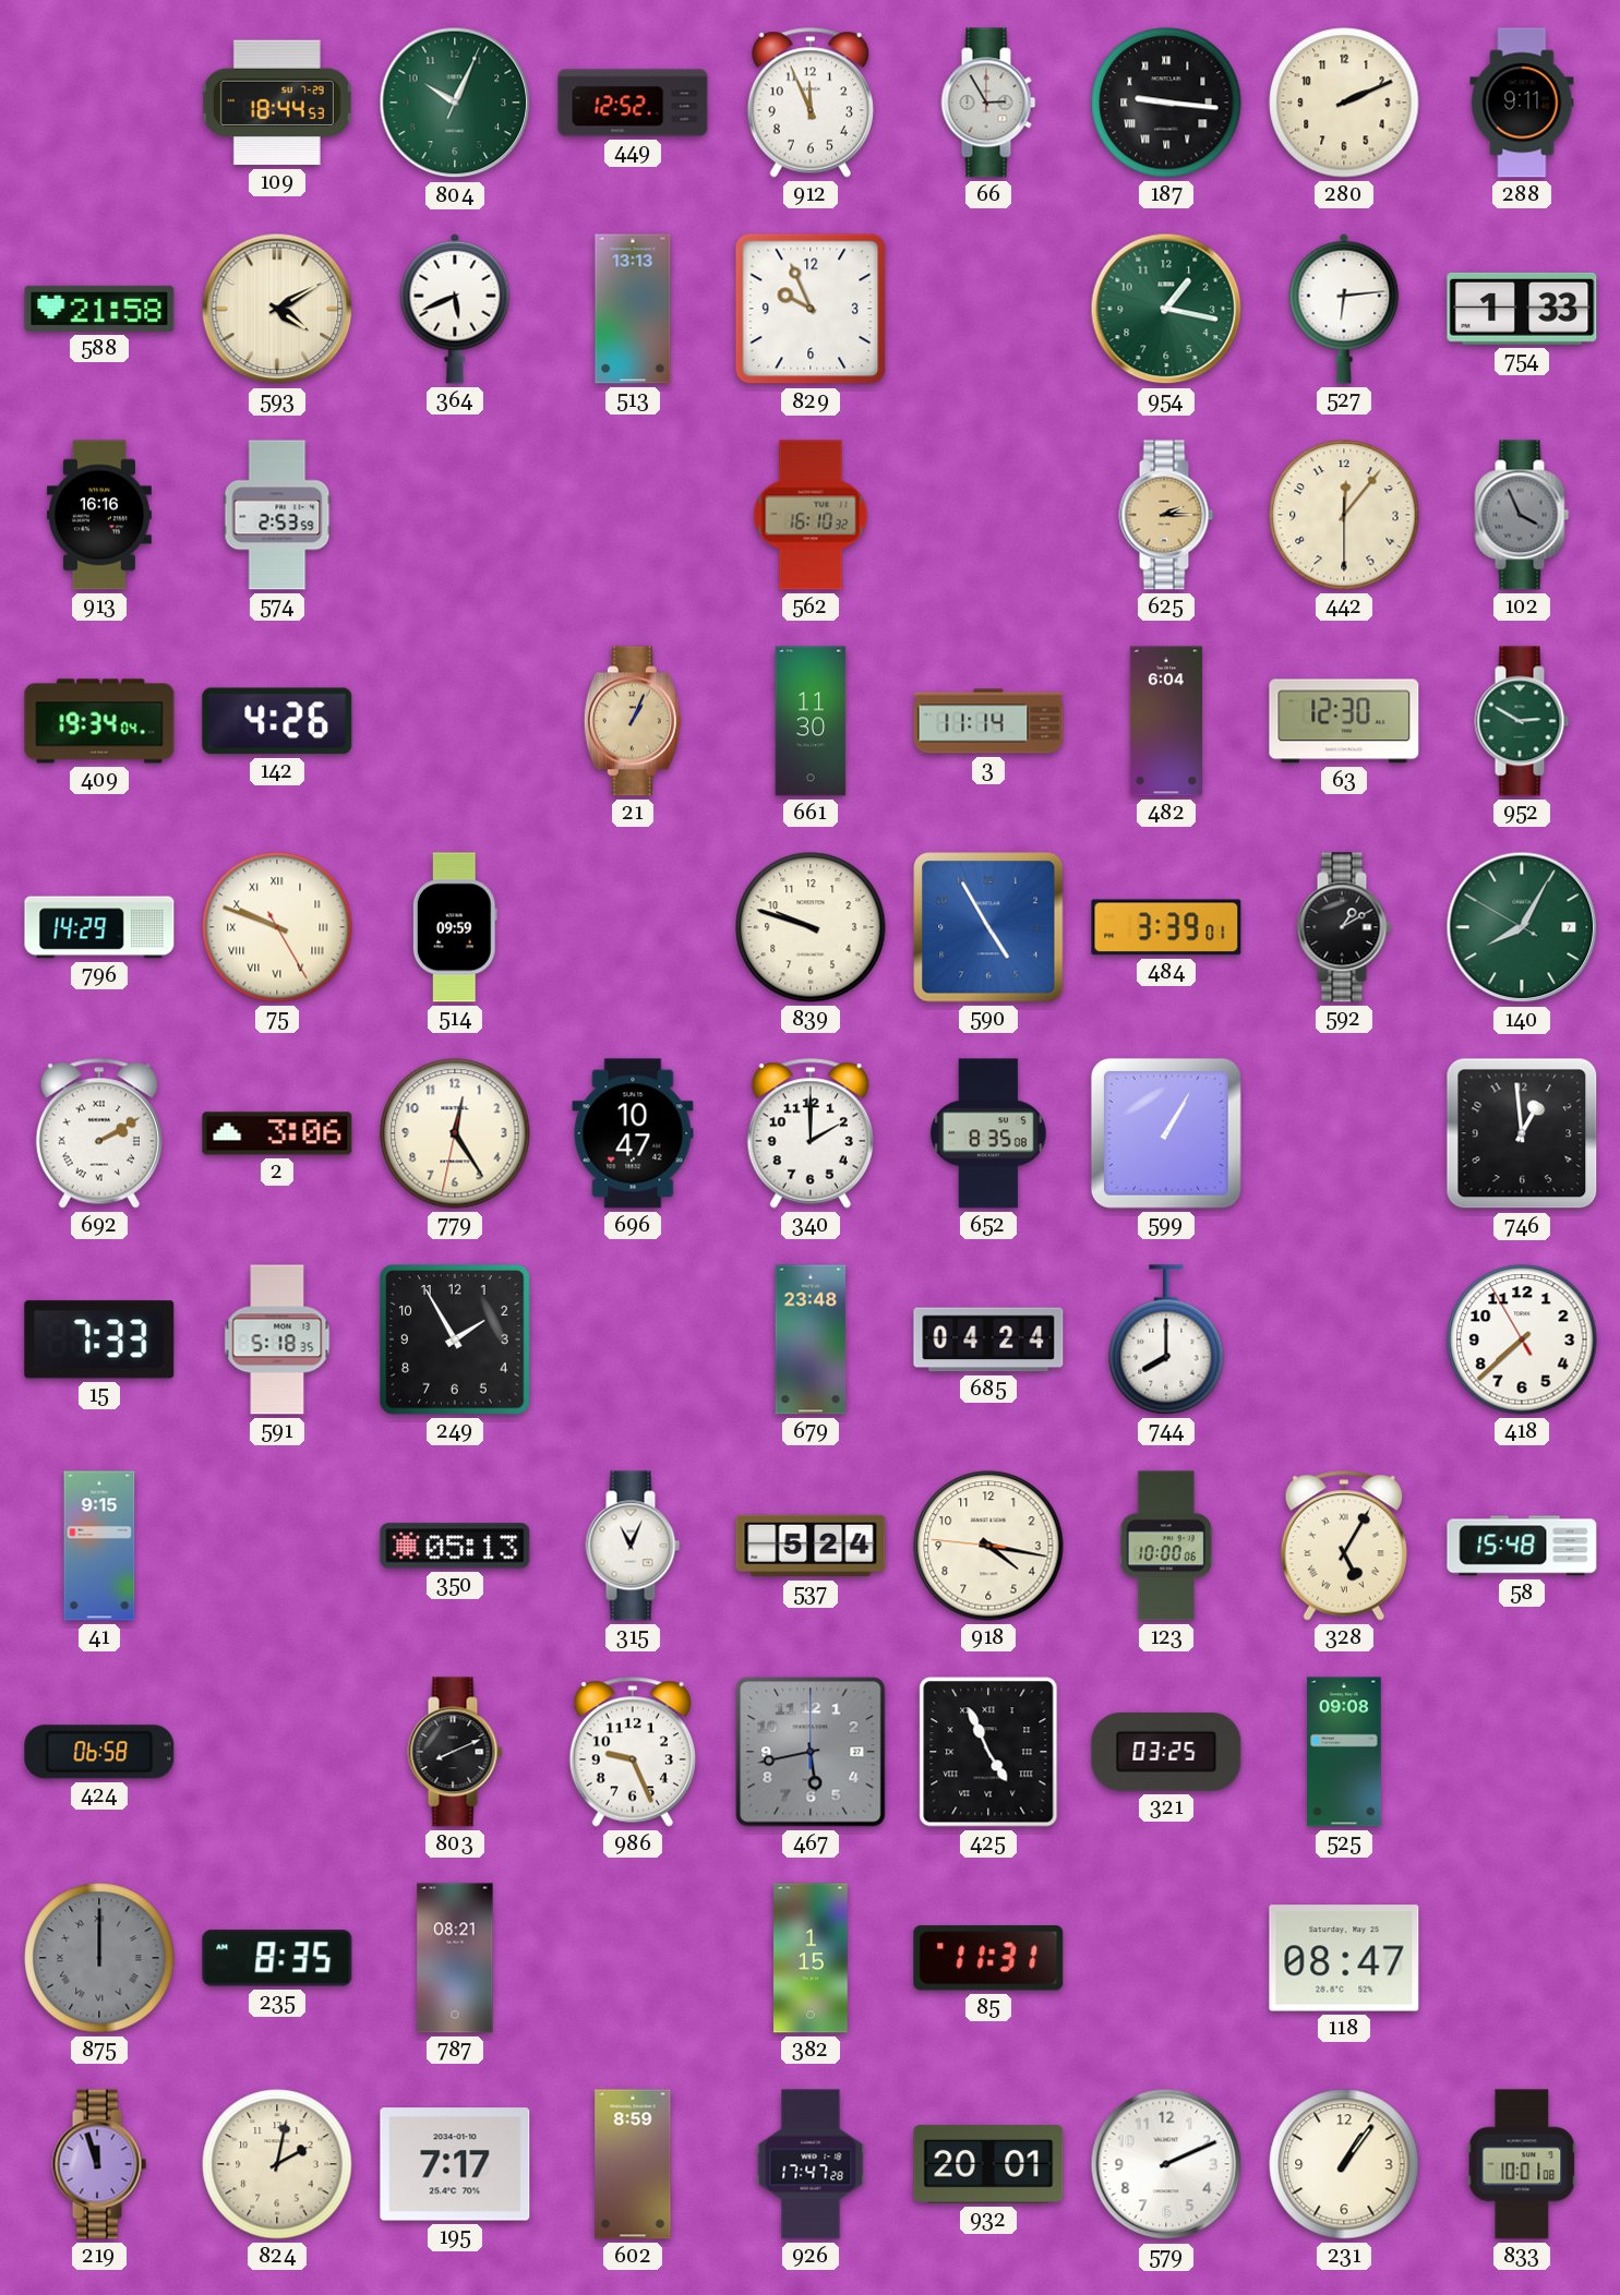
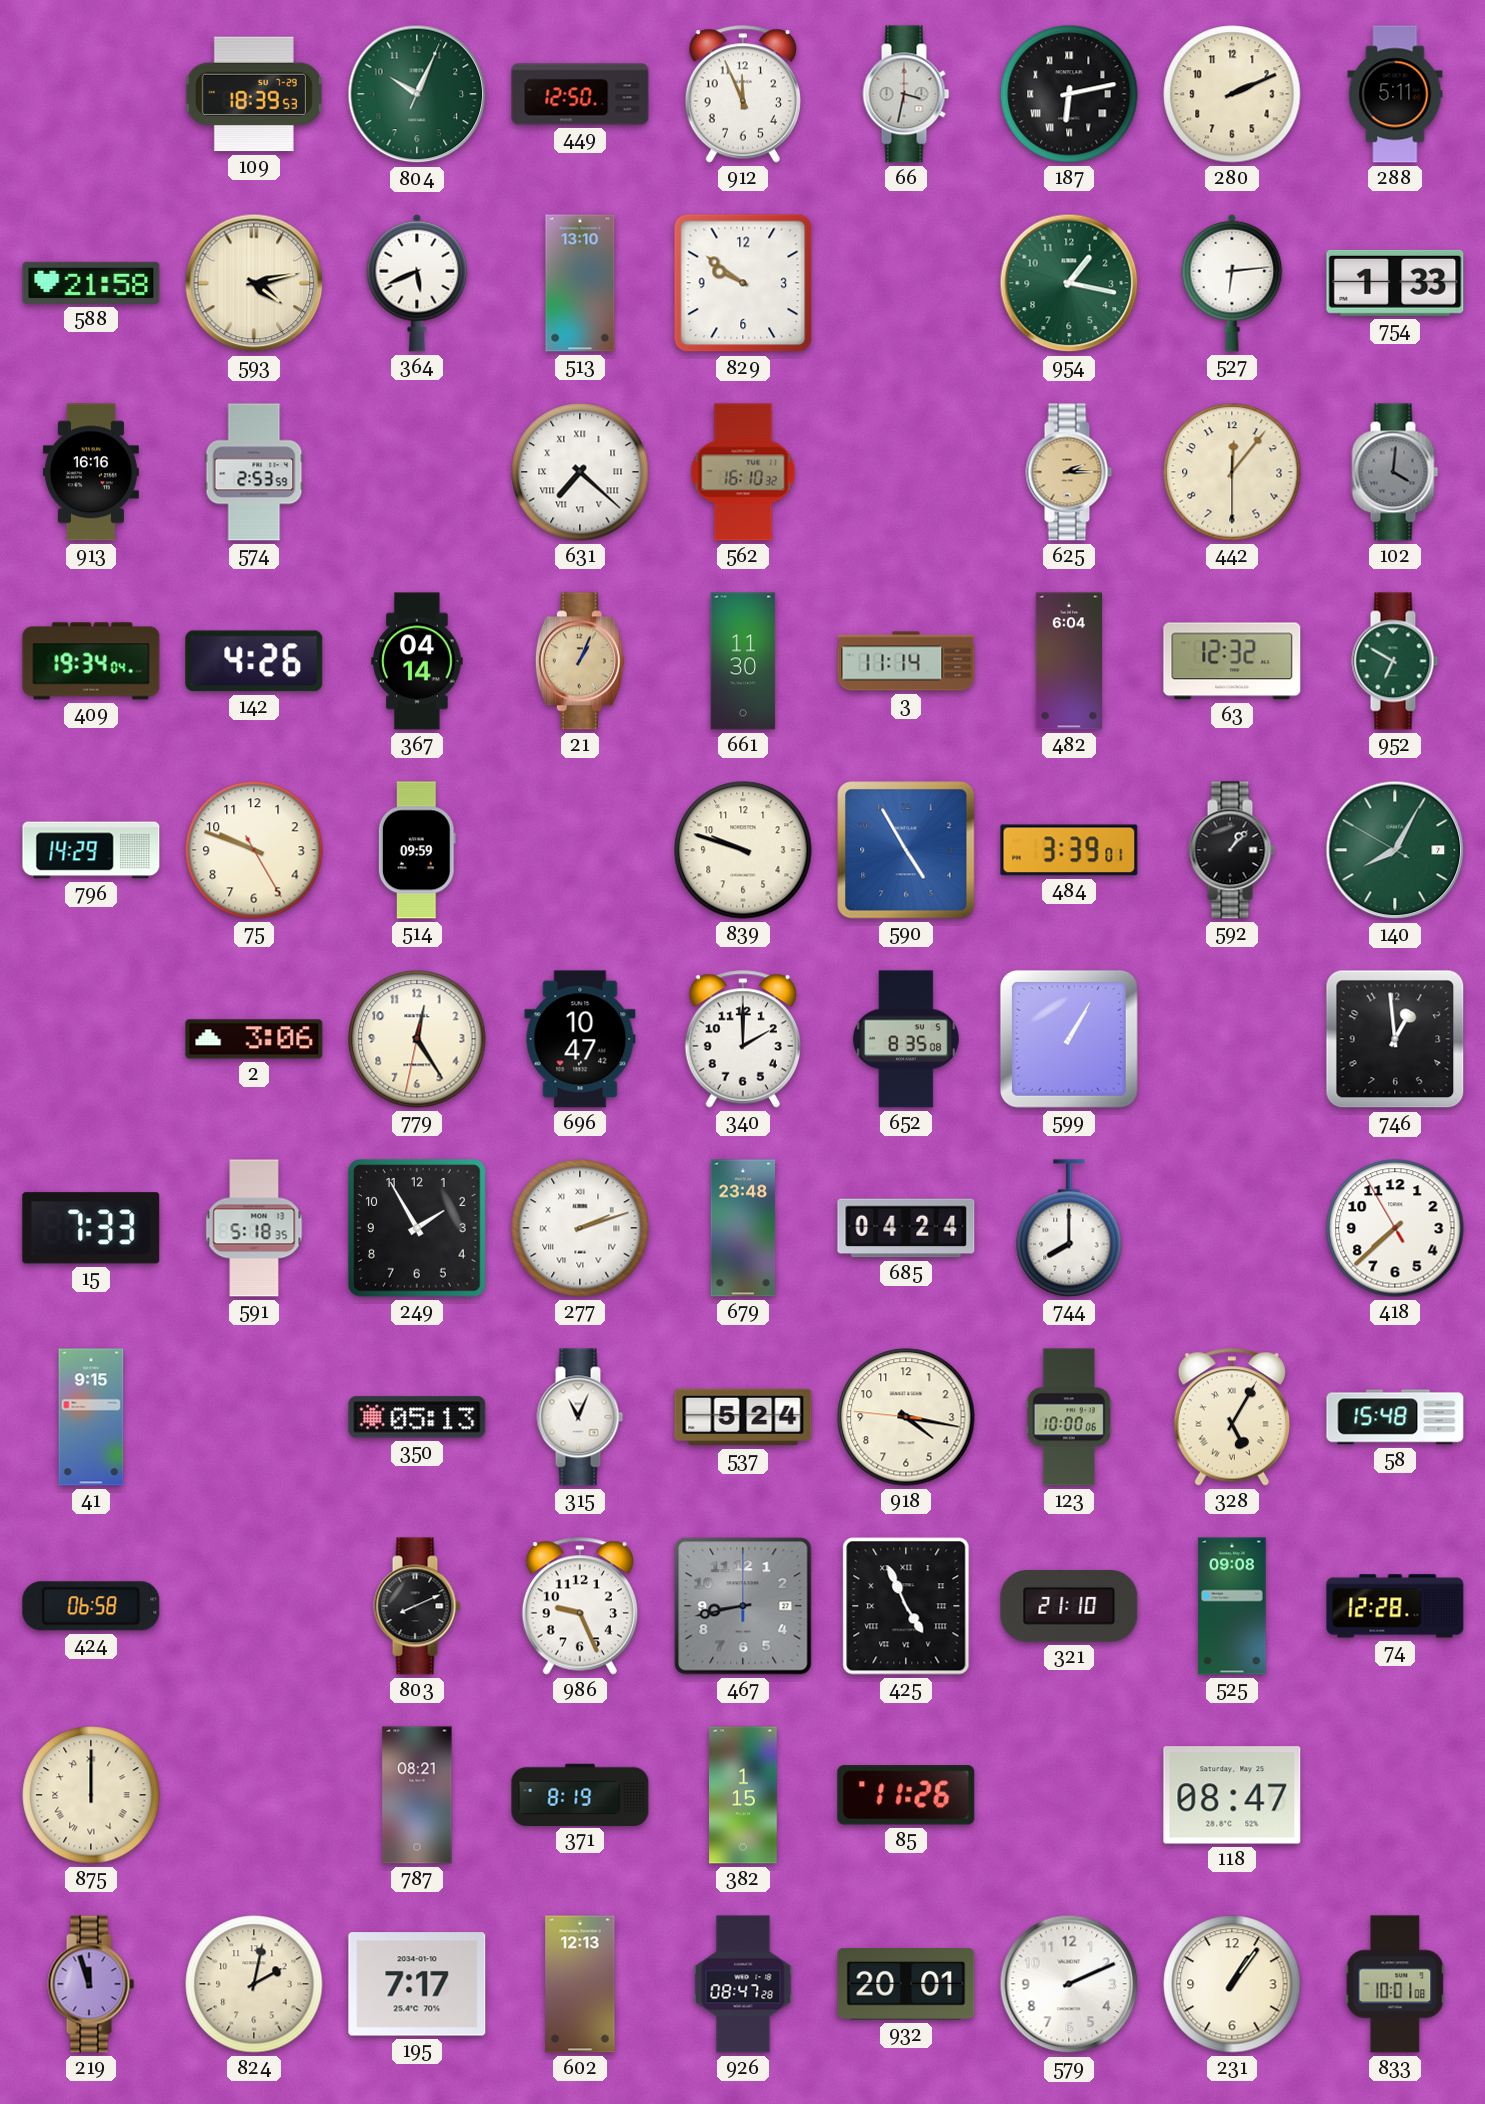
109: 18:44 -> 18:39
449: 12:52 -> 12:50
66: 2:55 -> 3:32
187: 9:16 -> 6:13
288: 9:11 -> 5:11
593: 4:10 -> 4:13
513: 13:13 -> 13:10
829: 9:56 -> 9:51
631: none -> 7:22
102: 3:56 -> 4:01
367: none -> 04:14
63: 12:30 -> 12:32
952: 2:50 -> 6:50
75 numerals: Roman -> Arabic
592: 1:10 -> 1:07
692: 2:10 -> none
277: none -> 2:12
467: 5:43 -> 8:43
321: 03:25 -> 21:10
74: none -> 12:28
875 dial: grey -> cream
235: 8:35 -> none
371: none -> 8:19
85: 11:31 -> 11:26
602: 8:59 -> 12:13
926: 17:47 -> 08:47
